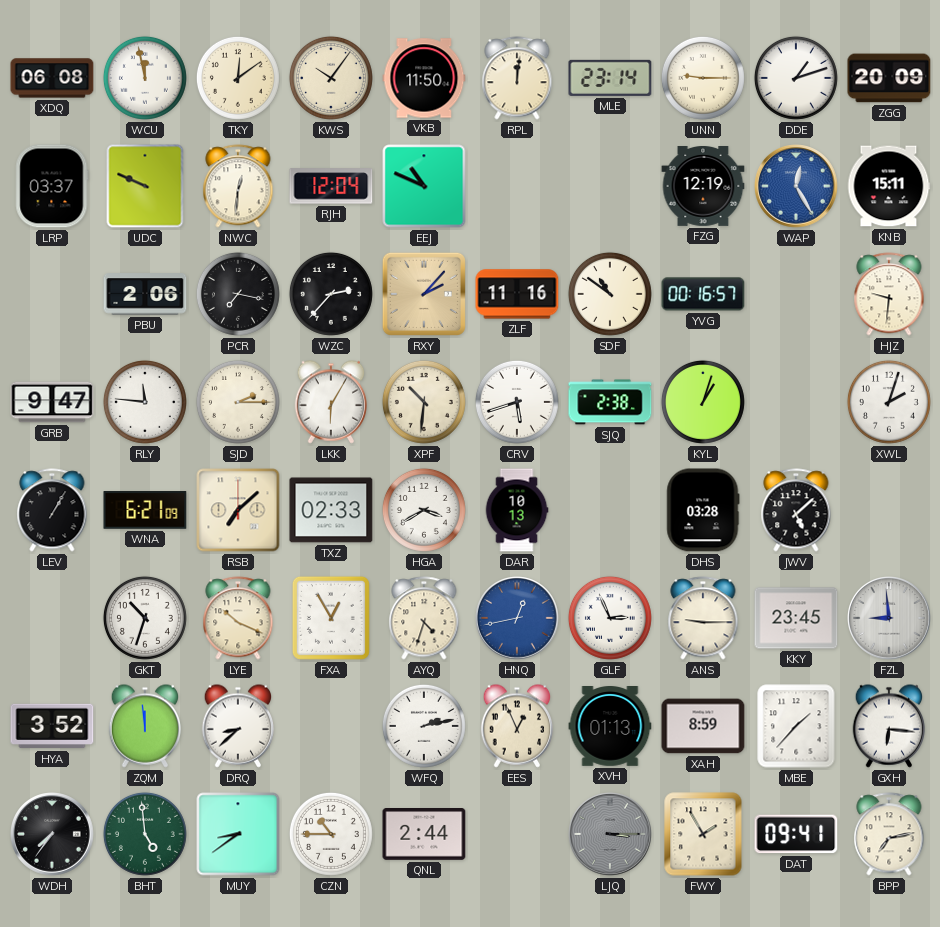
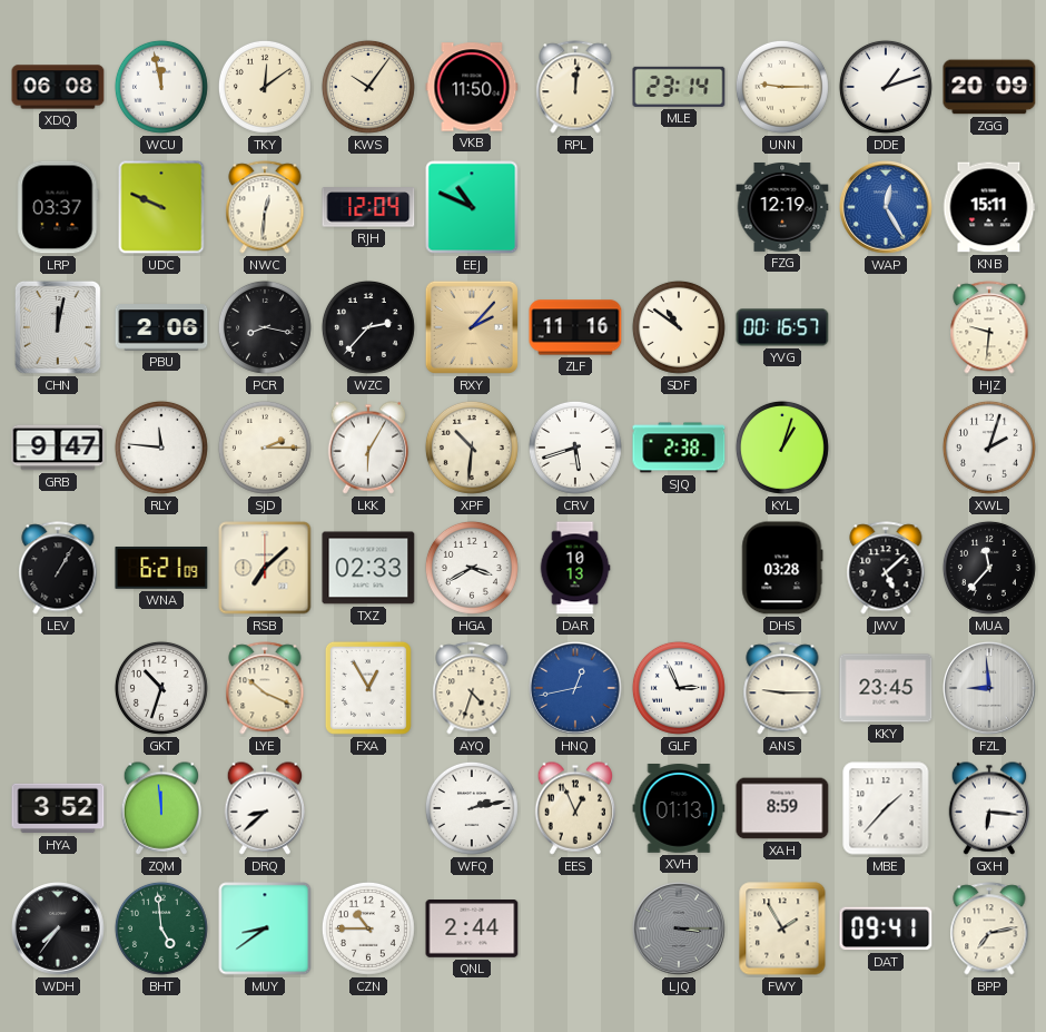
CHN: none -> 12:02
PCR: 7:17 -> 8:17
MUA: none -> 11:37
